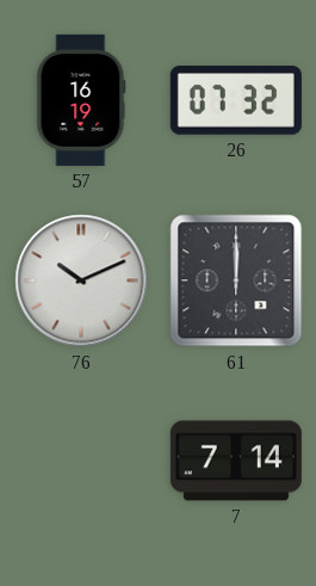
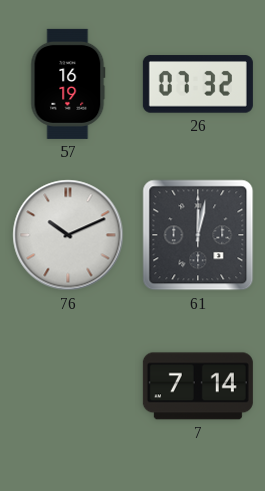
61: 12:00 -> 12:02
